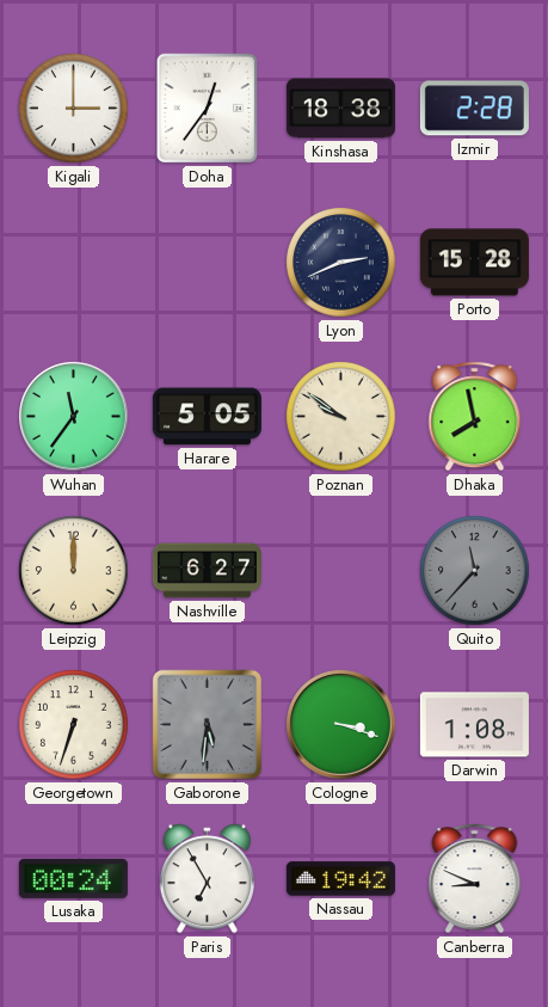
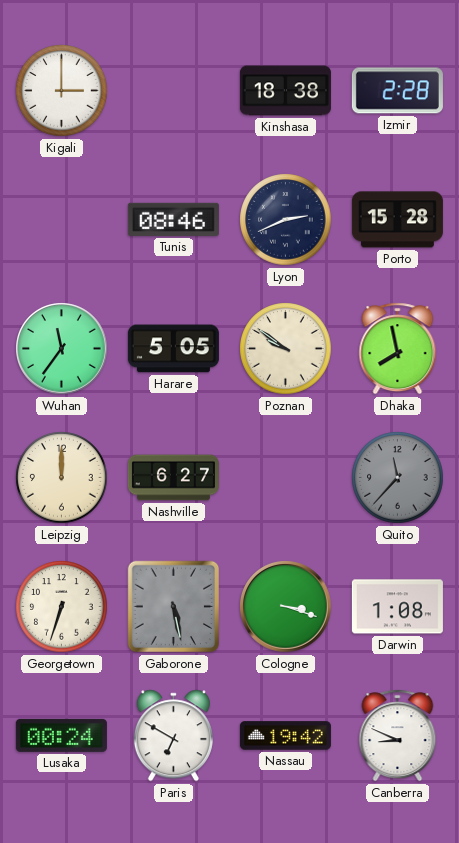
Doha: 12:36 -> none
Tunis: none -> 08:46
Gaborone: 5:31 -> 5:28
Paris: 6:55 -> 6:50
